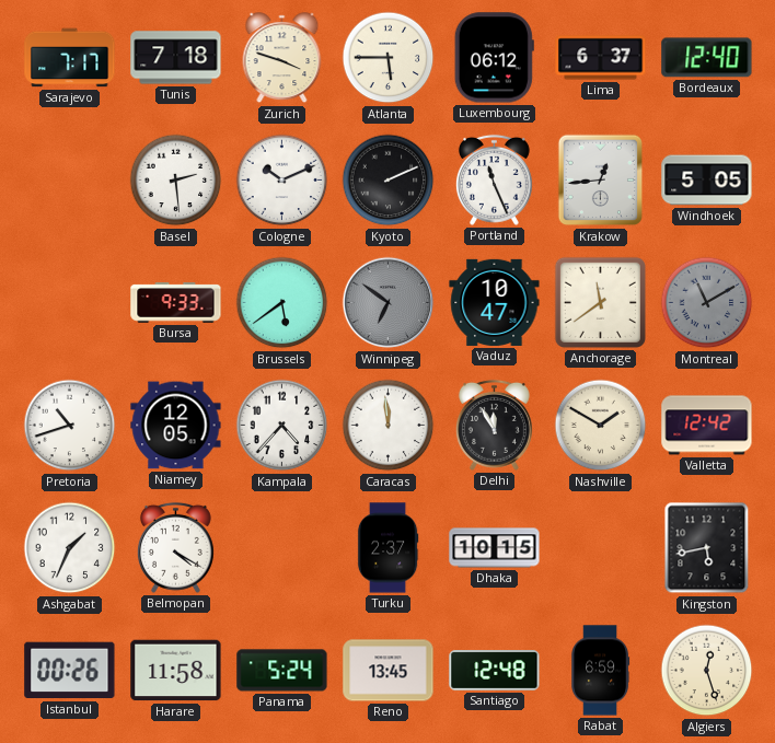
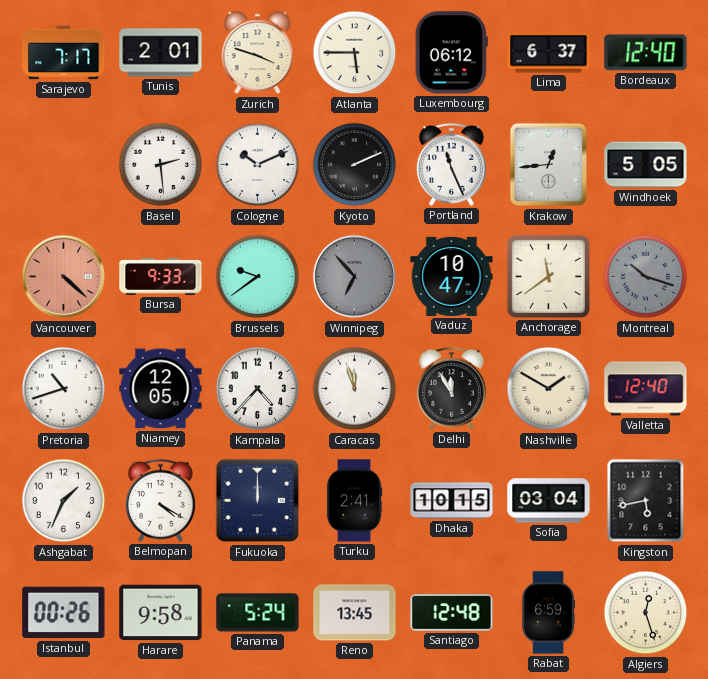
Tunis: 7:18 -> 2:01
Vancouver: none -> 4:22
Brussels: 5:39 -> 9:39
Winnipeg: 6:51 -> 6:53
Montreal: 11:10 -> 10:18
Caracas: 11:59 -> 11:57
Valletta: 12:42 -> 12:40
Fukuoka: none -> 12:00
Turku: 2:37 -> 2:41
Sofia: none -> 03:04
Harare: 11:58 -> 9:58
